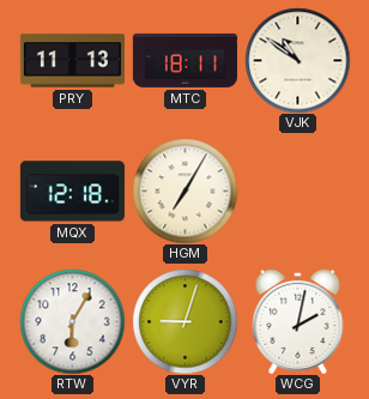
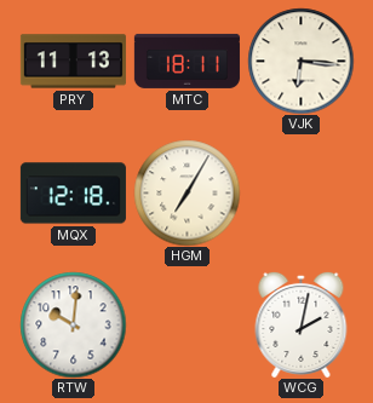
VJK: 10:51 -> 6:16
RTW: 6:05 -> 10:01
VYR: 9:03 -> none
